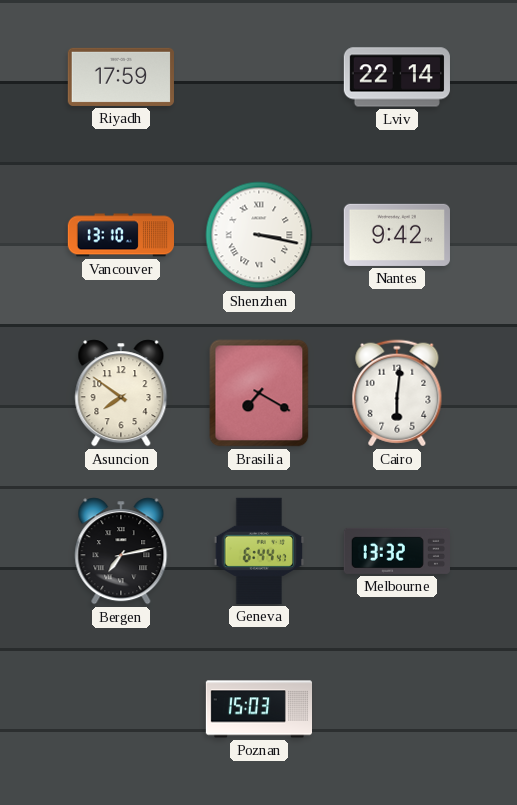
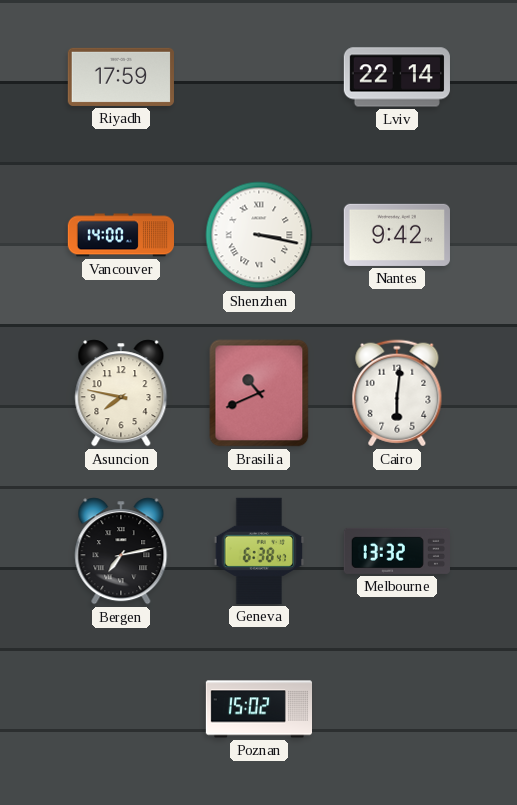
Vancouver: 13:10 -> 14:00
Asuncion: 7:51 -> 7:47
Brasilia: 7:20 -> 10:41
Geneva: 6:44 -> 6:38
Poznan: 15:03 -> 15:02
